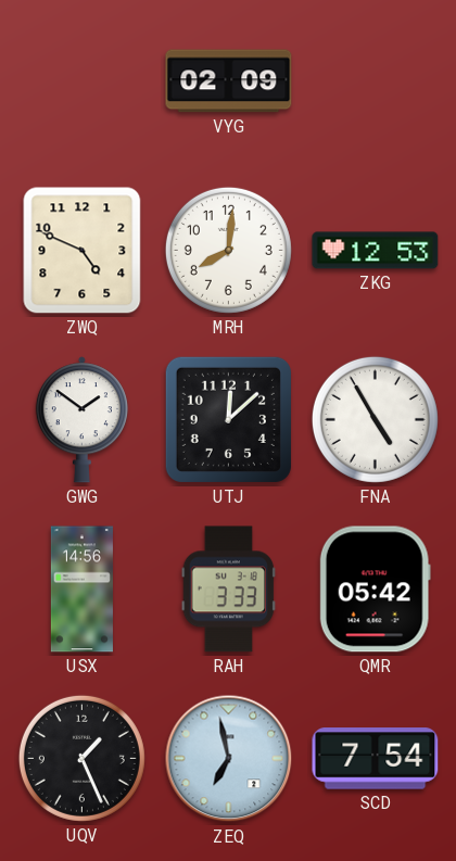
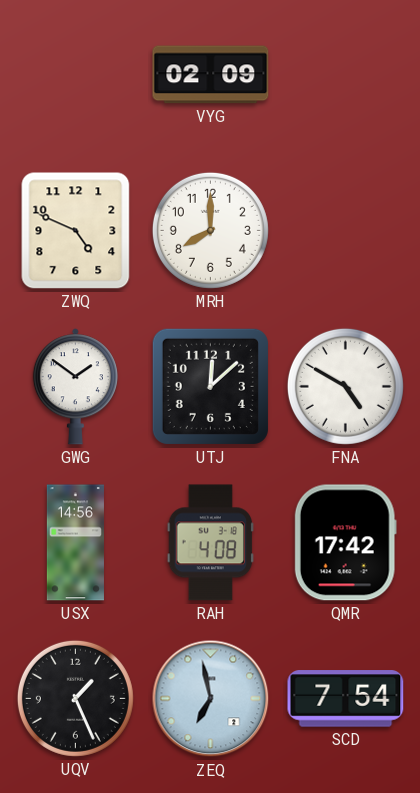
MRH: 8:01 -> 8:00
ZKG: 12:53 -> none
FNA: 4:55 -> 4:50
RAH: 3:33 -> 4:08
QMR: 05:42 -> 17:42
